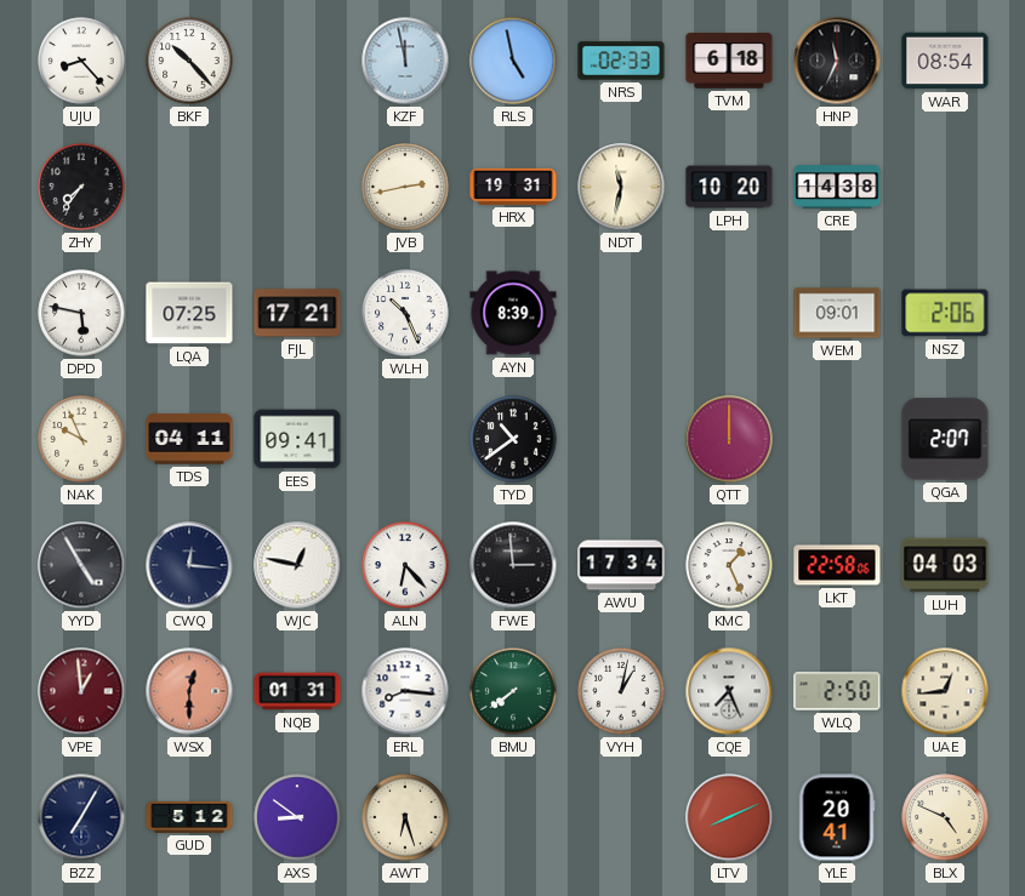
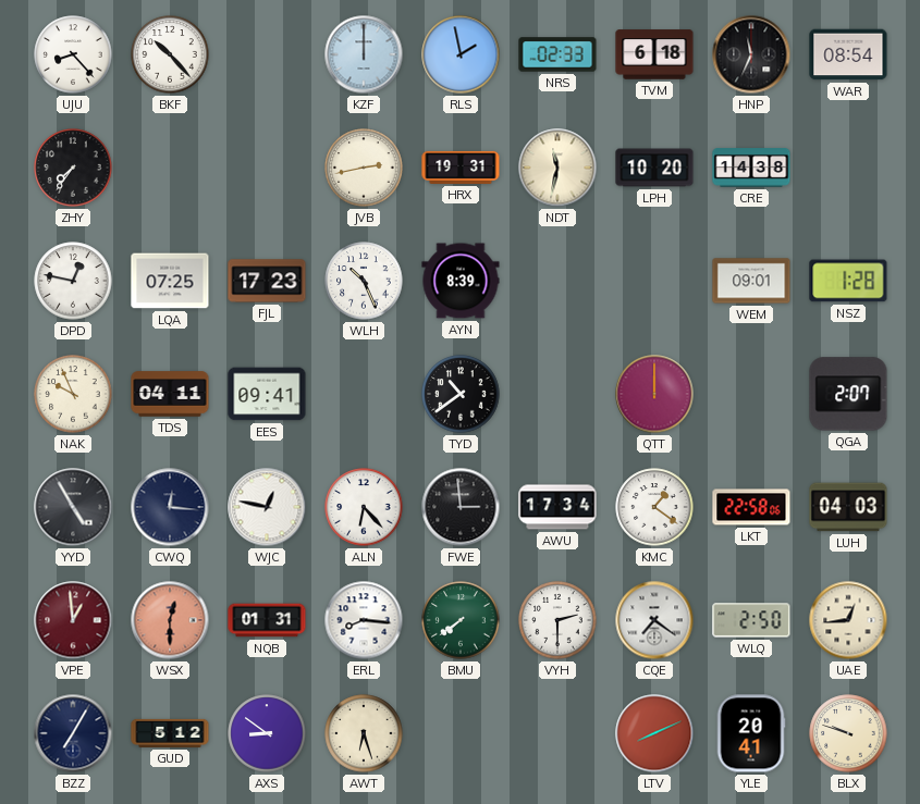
KZF: 11:58 -> 12:00
RLS: 4:58 -> 1:58
DPD: 5:47 -> 12:47
FJL: 17:21 -> 17:23
NSZ: 2:06 -> 1:28
KMC: 1:26 -> 1:21
VYH: 1:02 -> 2:30
CQE: 7:26 -> 7:21
BLX: 4:49 -> 9:48
